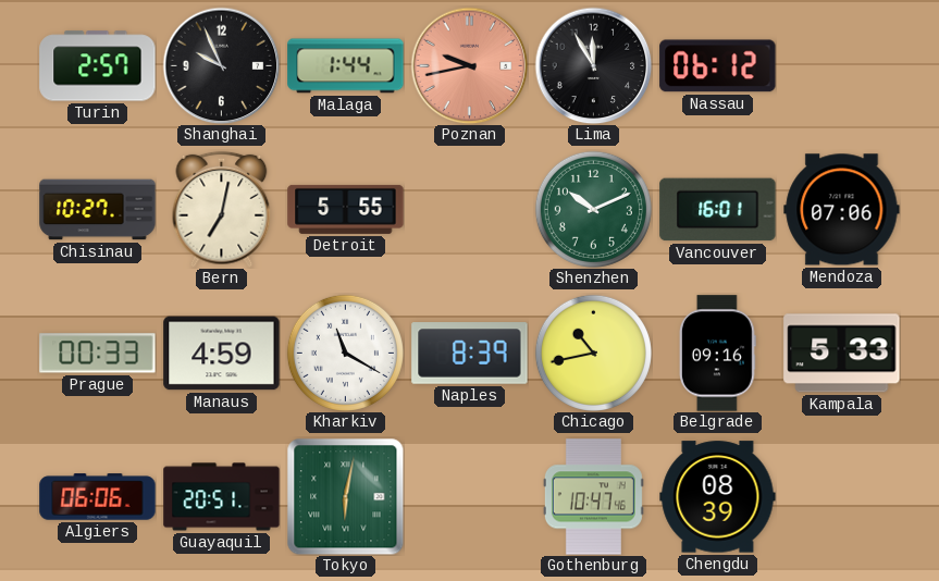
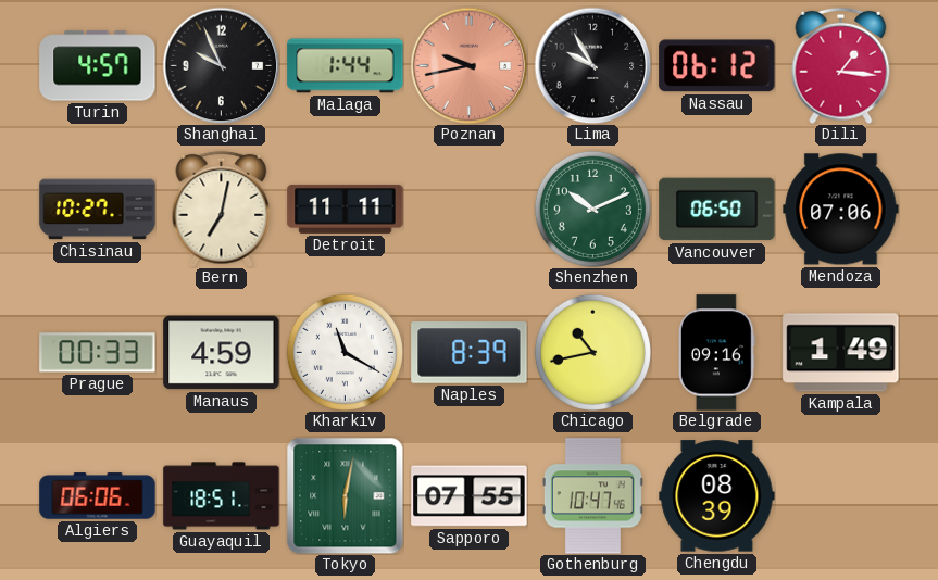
Turin: 2:57 -> 4:57
Lima: 11:55 -> 9:55
Dili: none -> 1:16
Detroit: 5:55 -> 11:11
Vancouver: 16:01 -> 06:50
Kampala: 5:33 -> 1:49
Guayaquil: 20:51 -> 18:51
Sapporo: none -> 07:55
